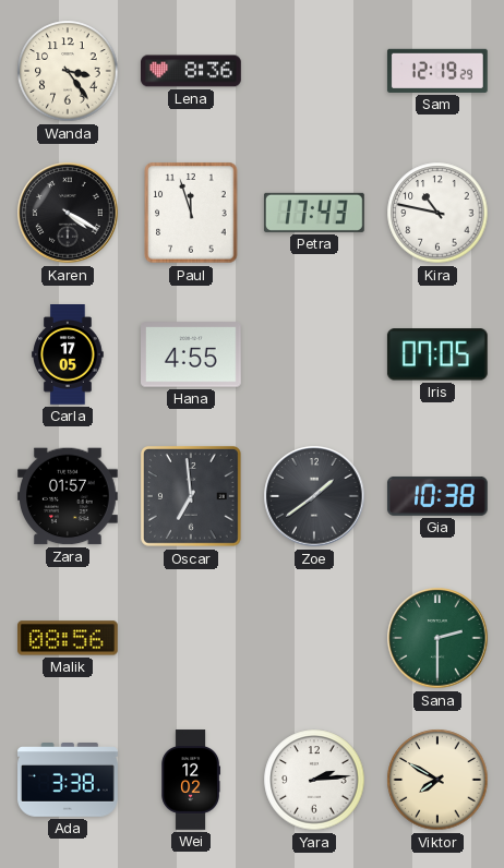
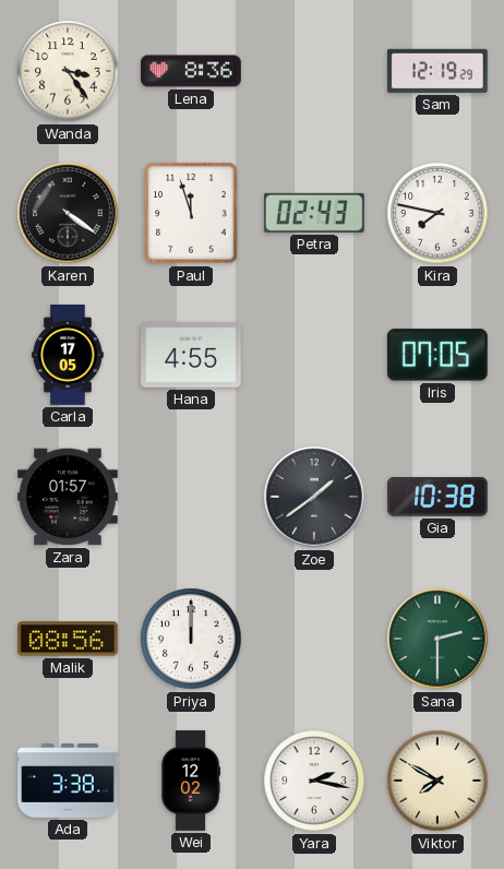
Karen: 4:20 -> 4:21
Petra: 17:43 -> 02:43
Kira: 10:47 -> 7:47
Oscar: 6:59 -> none
Priya: none -> 12:00
Yara: 2:14 -> 2:17
